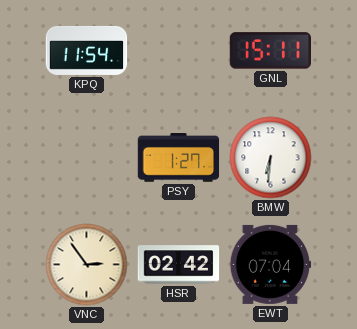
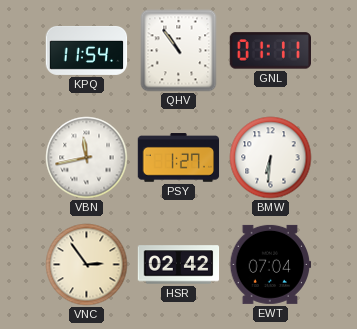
QHV: none -> 10:54
GNL: 15:11 -> 01:11
VBN: none -> 11:43
